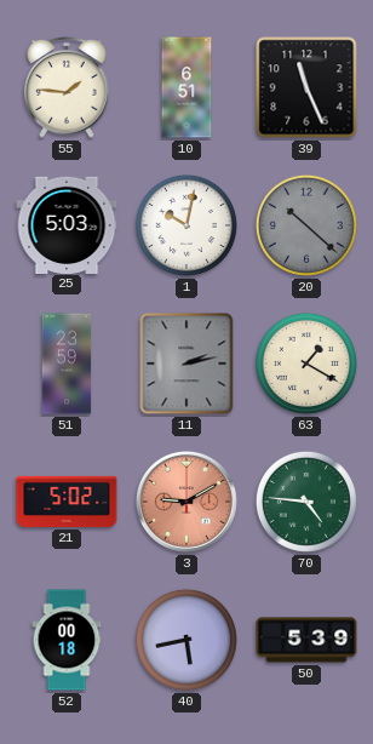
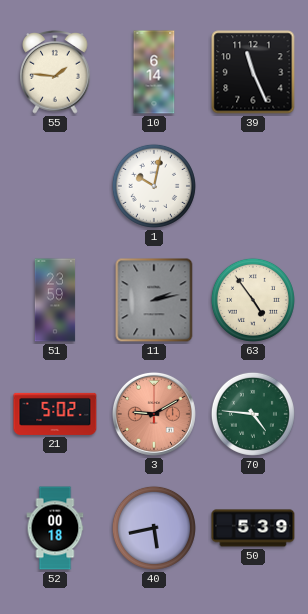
10: 6:51 -> 6:14
25: 5:03 -> none
20: 10:22 -> none
63: 1:20 -> 4:54
